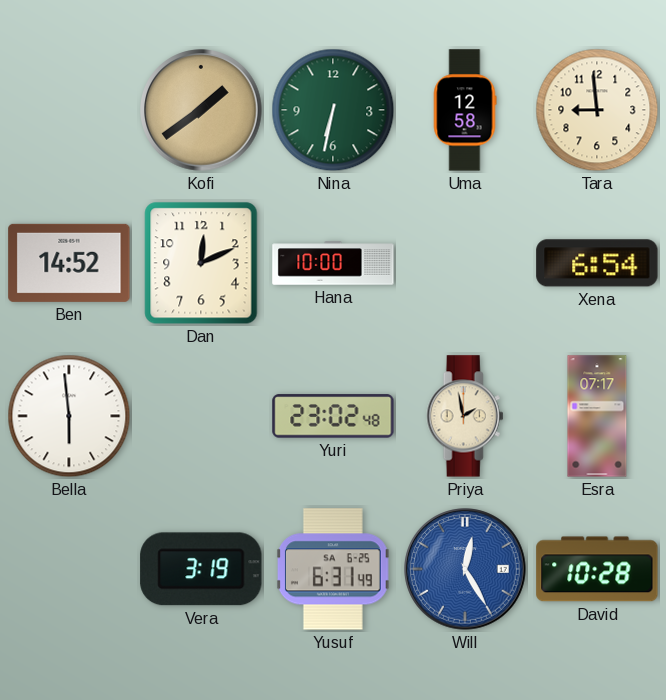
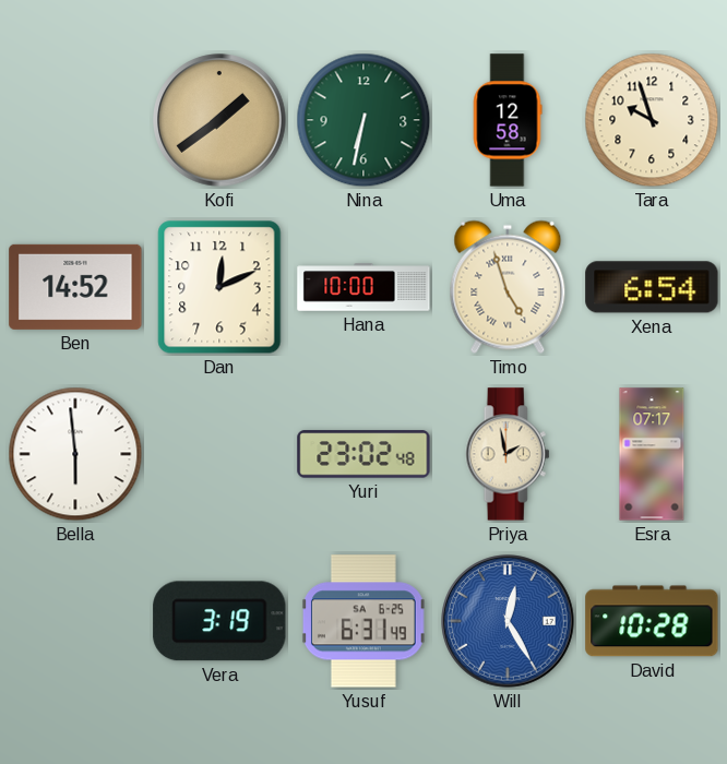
Tara: 8:59 -> 9:57
Timo: none -> 4:57
